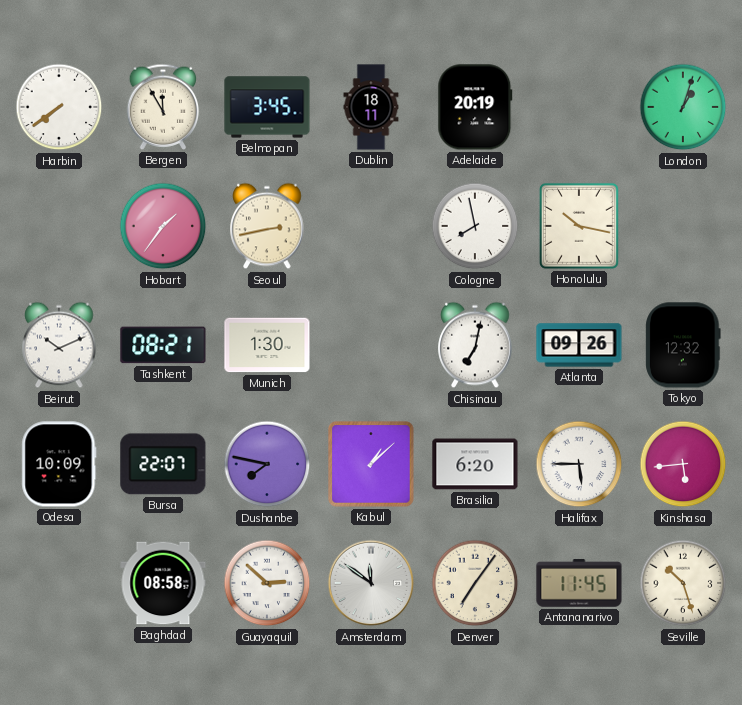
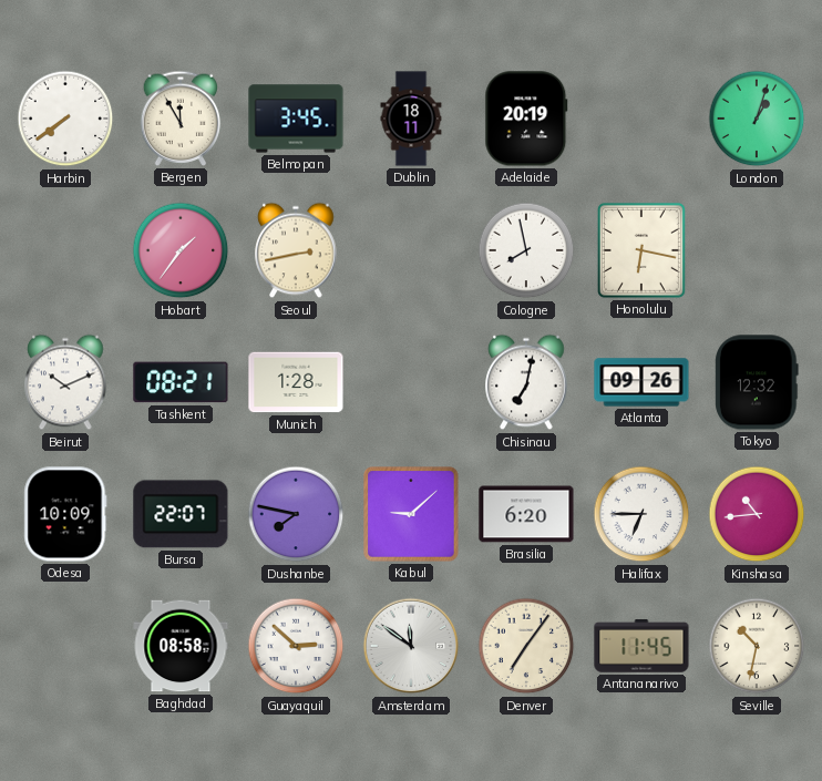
Honolulu: 10:17 -> 6:17
Munich: 1:30 -> 1:28
Kabul: 1:08 -> 9:08
Halifax: 5:45 -> 6:45
Kinshasa: 5:44 -> 10:44
Seville: 10:27 -> 10:32
